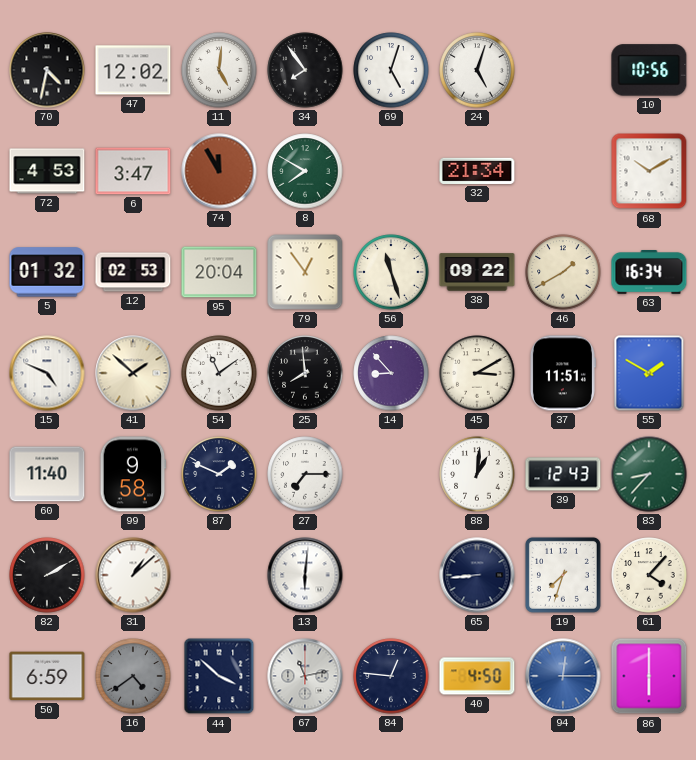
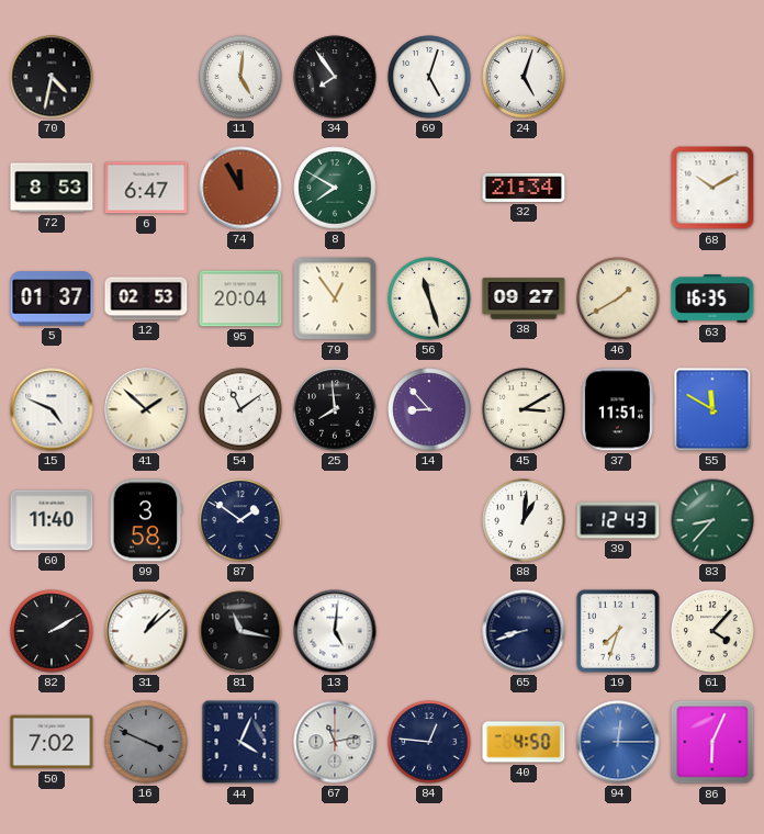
47: 12:02 -> none
10: 10:56 -> none
72: 4:53 -> 8:53
6: 3:47 -> 6:47
5: 01:32 -> 01:37
38: 09:22 -> 09:27
63: 16:34 -> 16:35
55: 1:50 -> 11:50
99: 9:58 -> 3:58
87: 1:49 -> 1:51
27: 7:15 -> none
81: none -> 11:17
13: 6:01 -> 5:01
65: 8:44 -> 8:42
50: 6:59 -> 7:02
16: 4:39 -> 3:49
44: 3:52 -> 4:04
86: 6:00 -> 6:04
